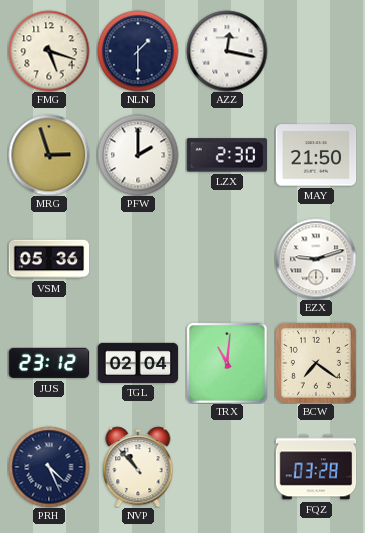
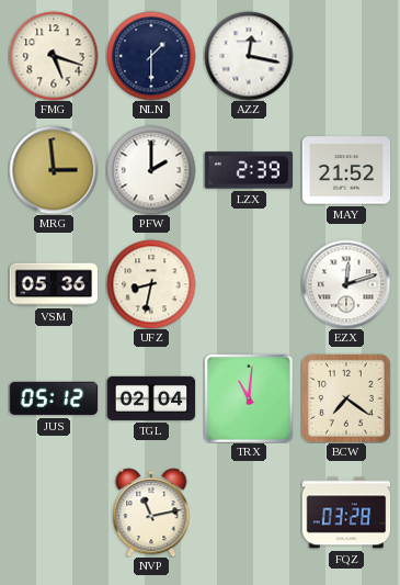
MRG: 2:57 -> 2:59
LZX: 2:30 -> 2:39
MAY: 21:50 -> 21:52
UFZ: none -> 8:32
EZX: 9:12 -> 12:12
JUS: 23:12 -> 05:12
PRH: 4:26 -> none
NVP: 10:53 -> 11:13
